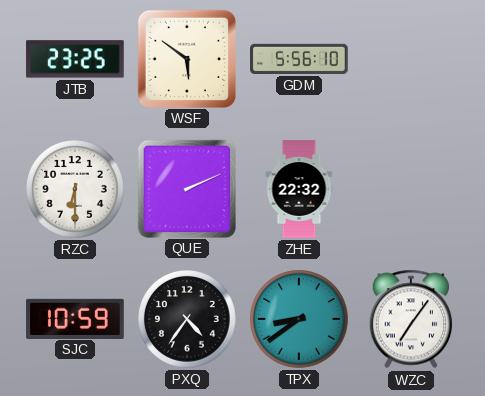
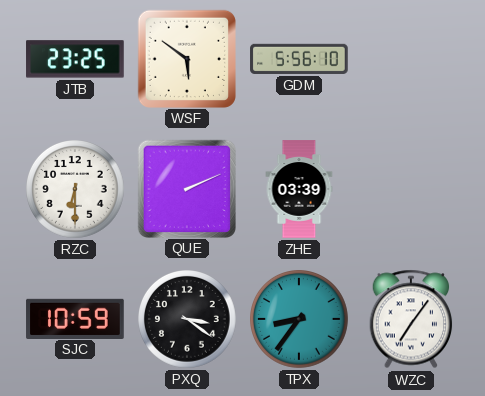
ZHE: 22:32 -> 03:39
PXQ: 4:36 -> 3:21
TPX: 8:39 -> 8:36
